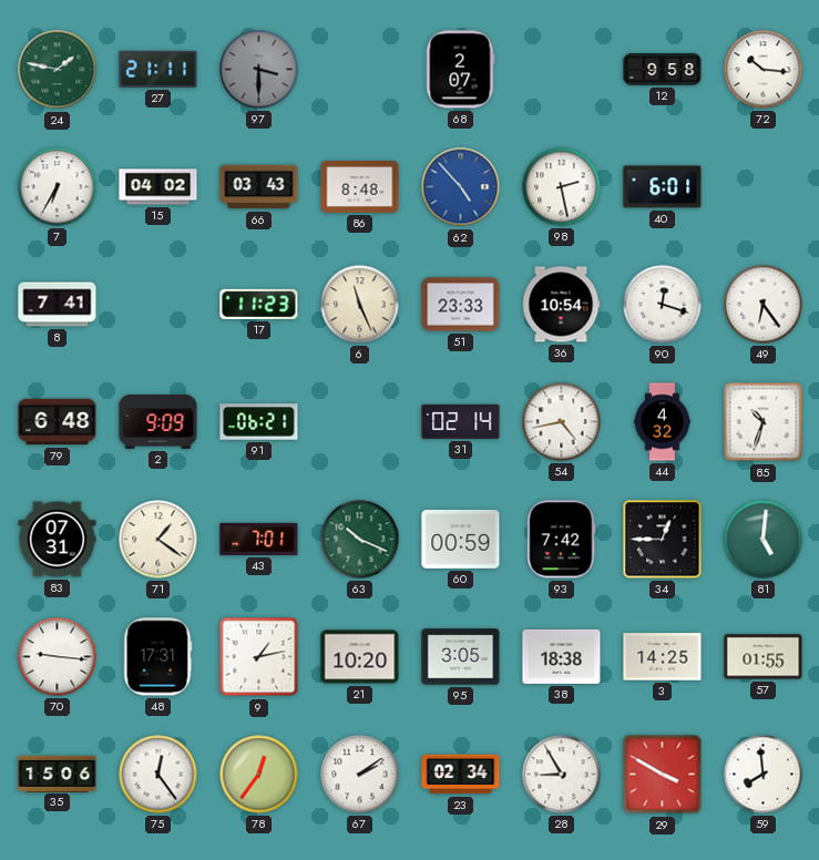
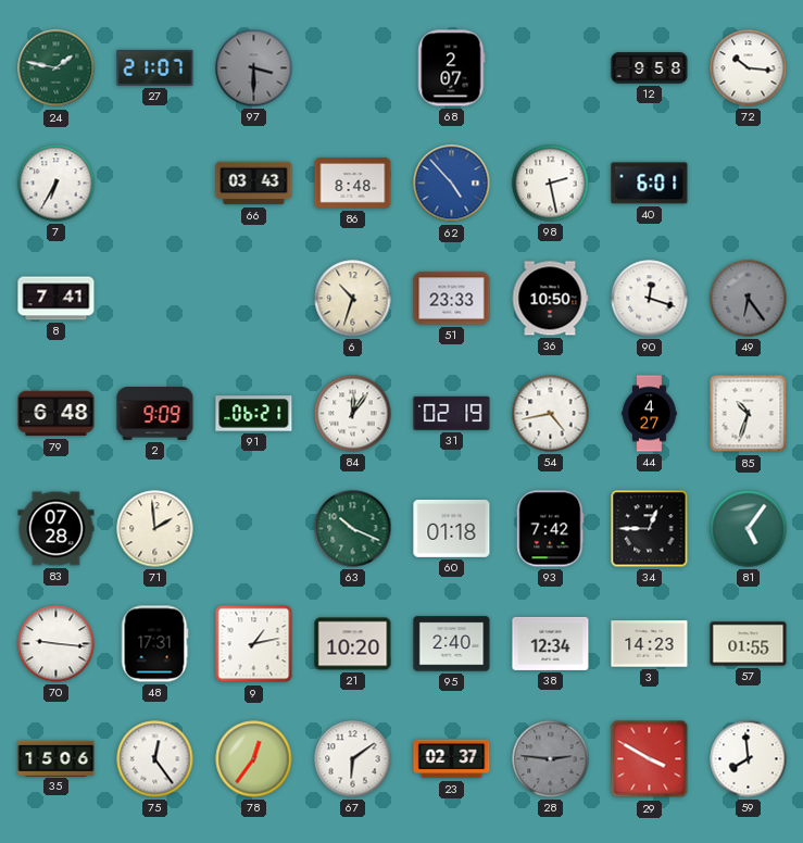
27: 21:11 -> 21:07
15: 04:02 -> none
17: 11:23 -> none
6: 11:26 -> 10:33
36: 10:54 -> 10:50
49 dial: white -> grey
84: none -> 12:06
31: 02:14 -> 02:19
44: 4:32 -> 4:27
83: 07:31 -> 07:28
71: 1:21 -> 1:59
43: 7:01 -> none
60: 00:59 -> 01:18
81: 5:01 -> 5:06
95: 3:05 -> 2:40
38: 18:38 -> 12:34
3: 14:25 -> 14:23
67: 2:09 -> 6:09
23: 02:34 -> 02:37
28: 8:55 -> 2:46
28 dial: white -> grey
